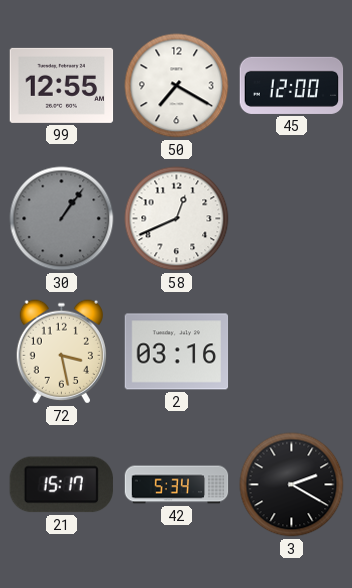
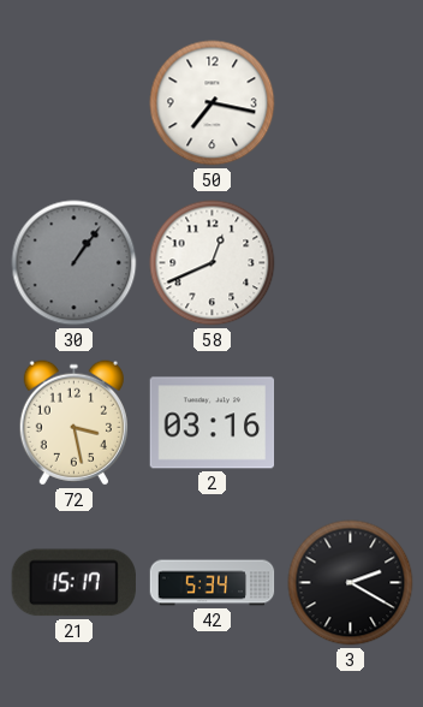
99: 12:55 -> none
50: 7:20 -> 7:17
45: 12:00 -> none
